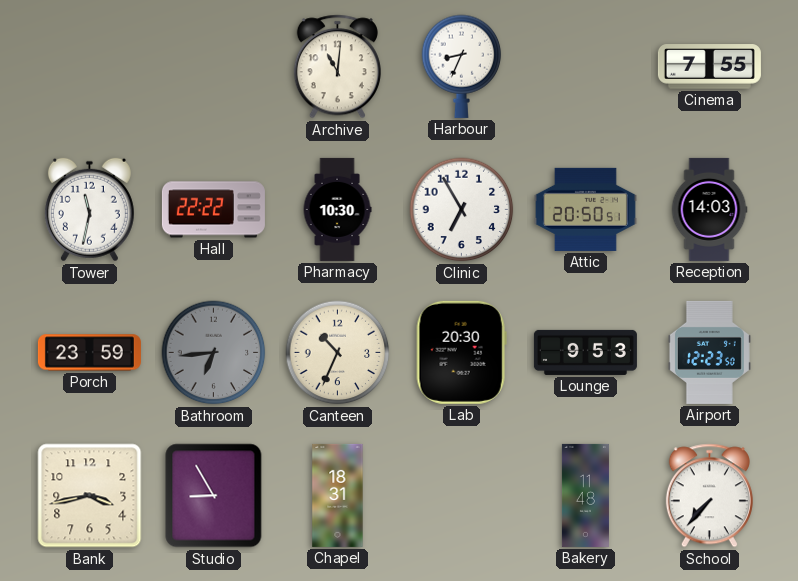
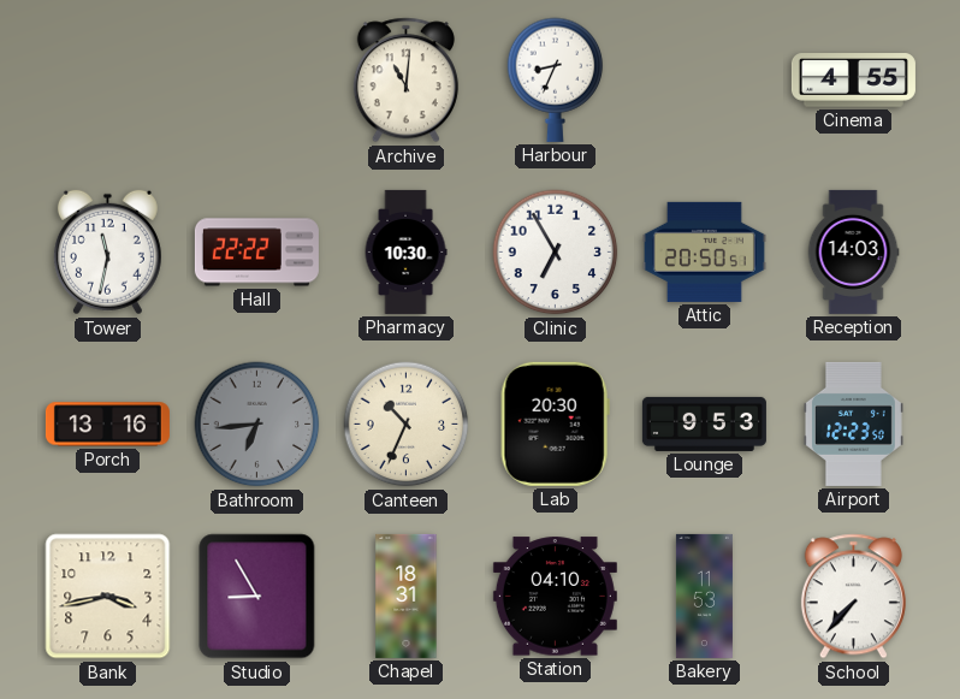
Cinema: 7:55 -> 4:55
Porch: 23:59 -> 13:16
Station: none -> 04:10
Bakery: 11:48 -> 11:53
